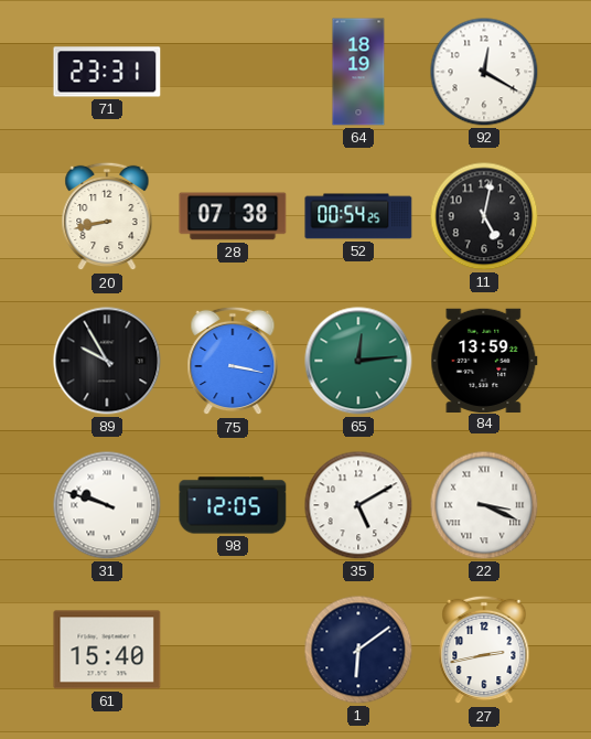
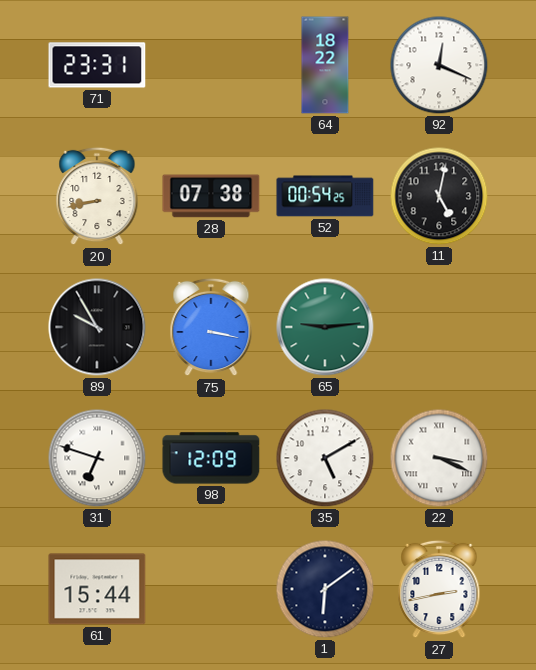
64: 18:19 -> 18:22
92: 12:20 -> 12:19
65: 12:14 -> 9:14
84: 13:59 -> none
31: 9:48 -> 6:48
98: 12:05 -> 12:09
61: 15:40 -> 15:44
